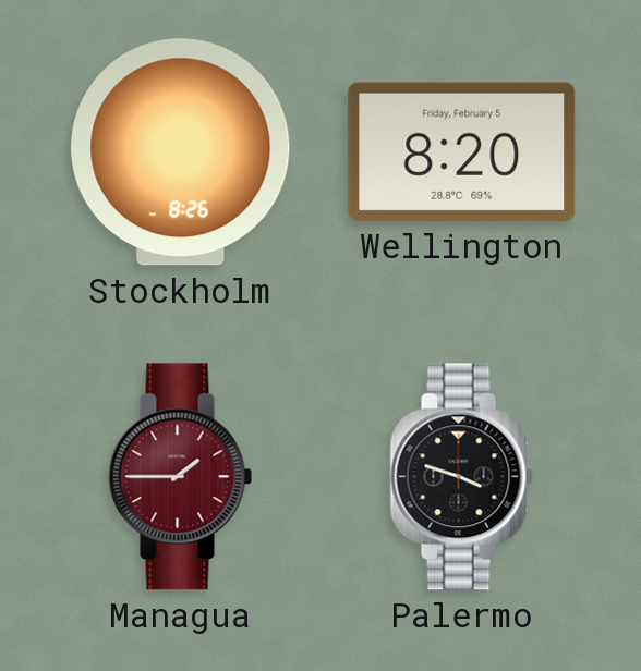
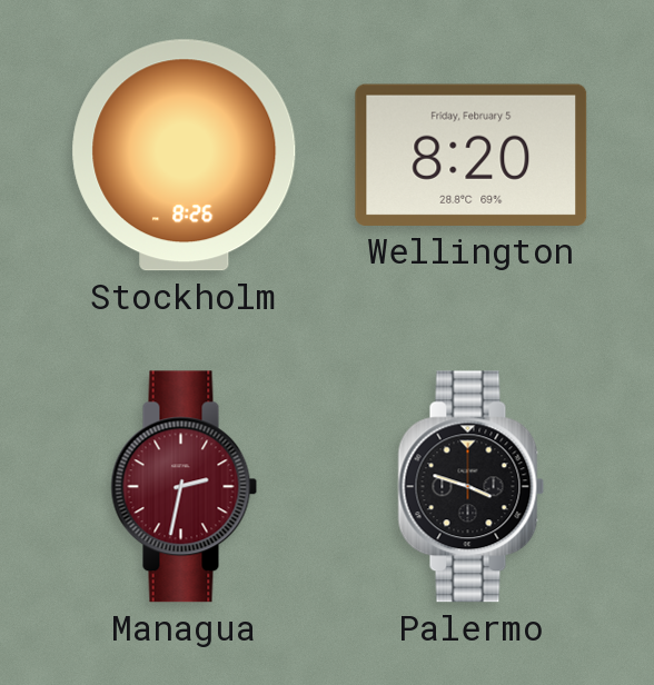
Managua: 1:45 -> 2:32
